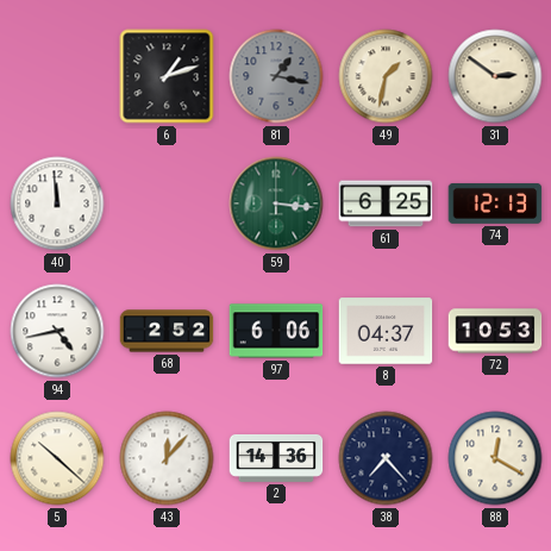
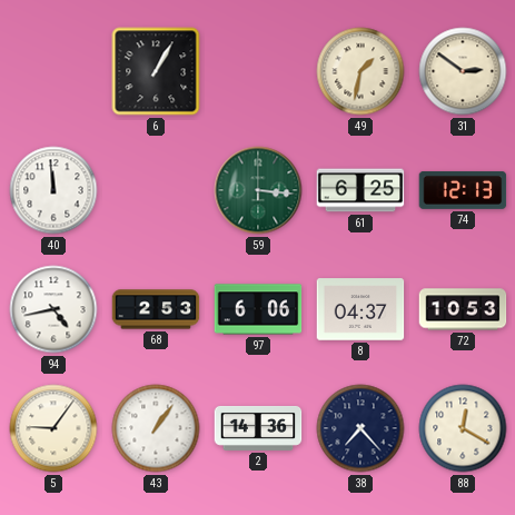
6: 1:12 -> 1:05
81: 1:17 -> none
68: 2:52 -> 2:53
5: 10:22 -> 9:06
43: 12:07 -> 1:06
